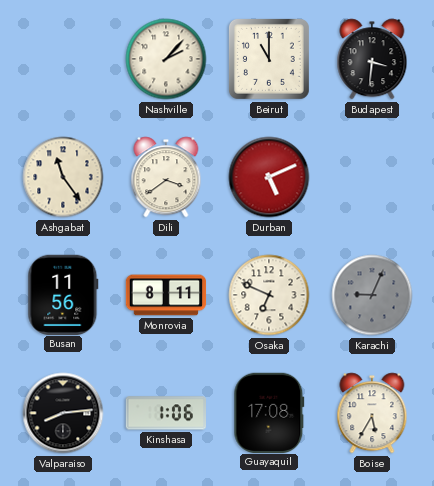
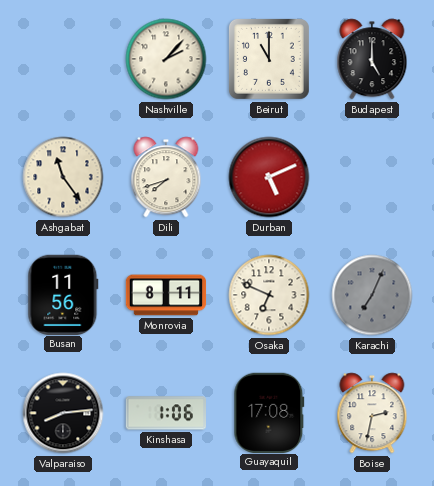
Budapest: 3:31 -> 5:00
Dili: 3:39 -> 7:42
Karachi: 9:04 -> 7:04
Boise: 5:35 -> 2:32
